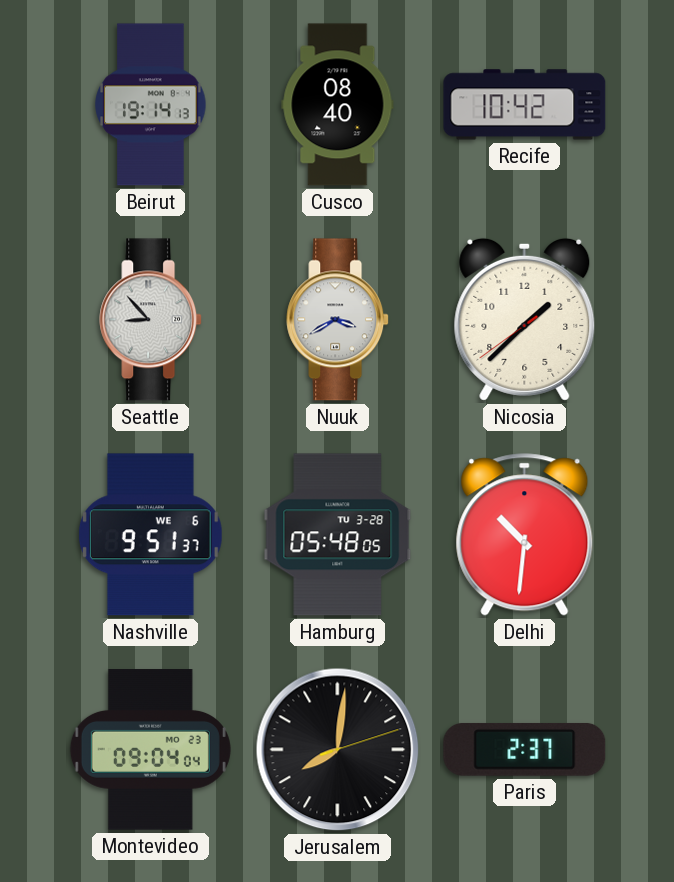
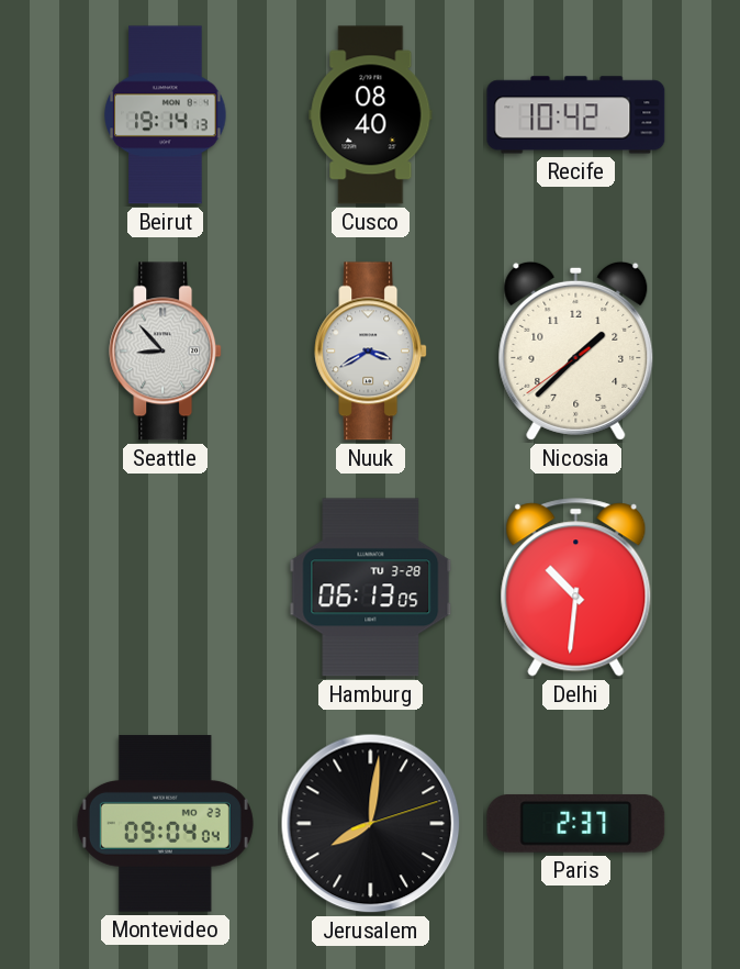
Nashville: 9:51 -> none
Hamburg: 05:48 -> 06:13
